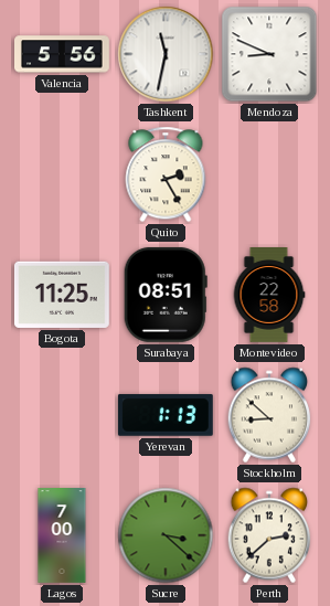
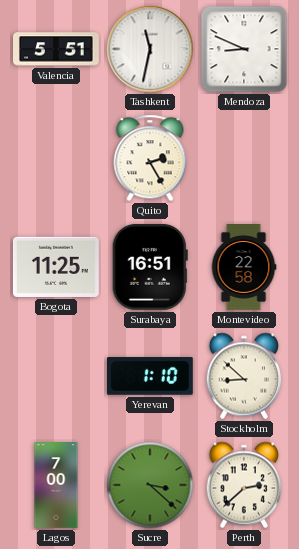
Valencia: 5:56 -> 5:51
Surabaya: 08:51 -> 16:51
Yerevan: 1:13 -> 1:10
